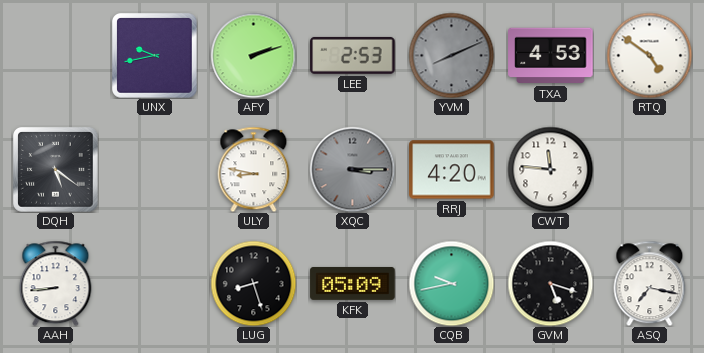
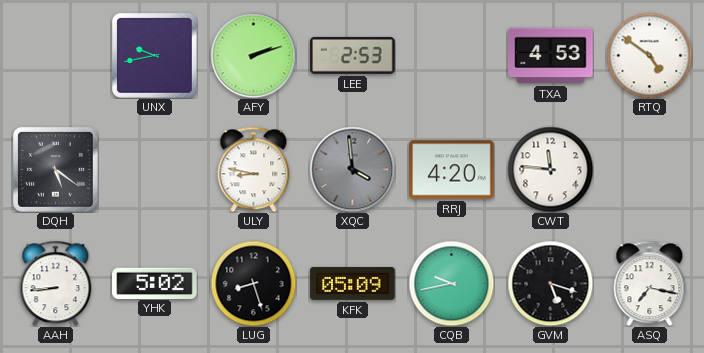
YVM: 8:11 -> none
XQC: 3:15 -> 3:59
YHK: none -> 5:02
